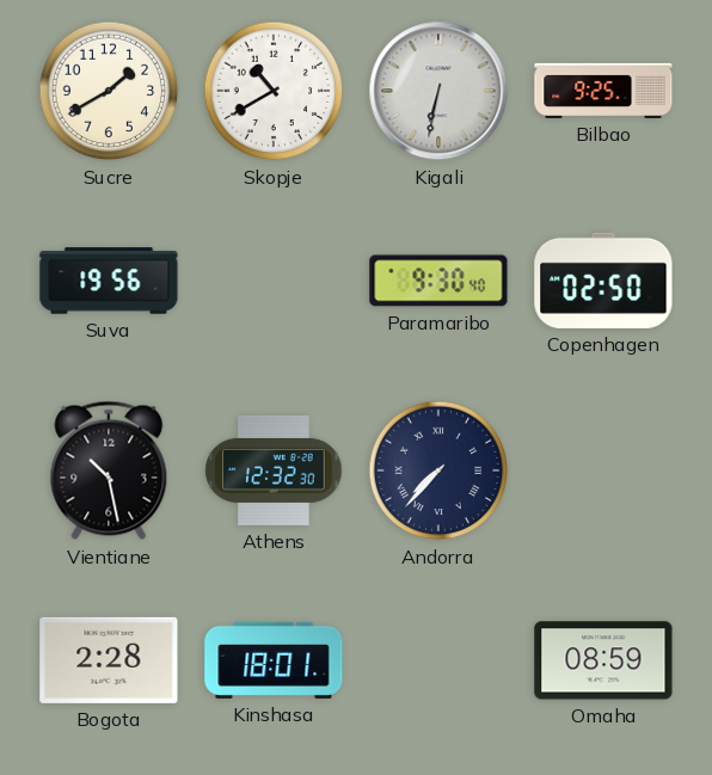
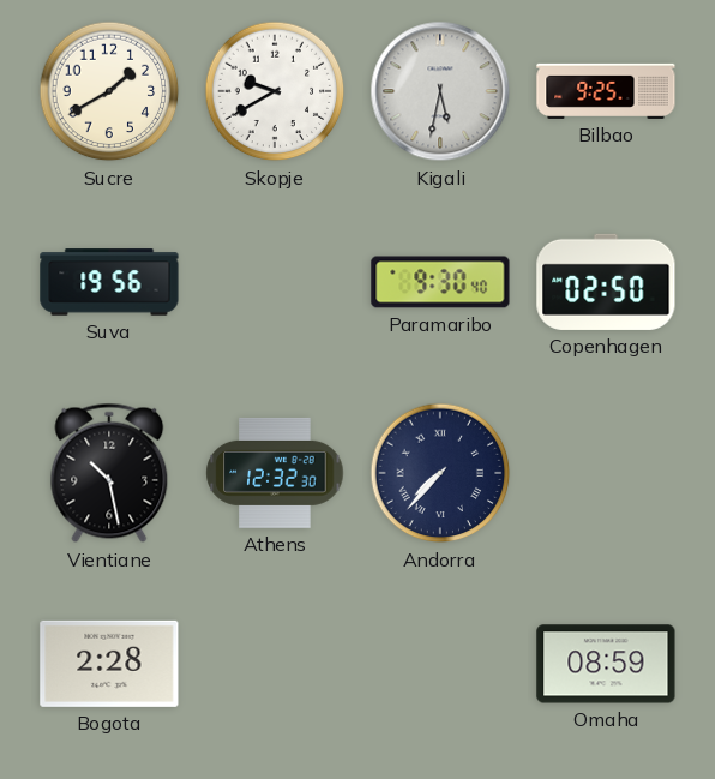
Skopje: 10:40 -> 9:40
Kigali: 6:32 -> 5:32
Kinshasa: 18:01 -> none
